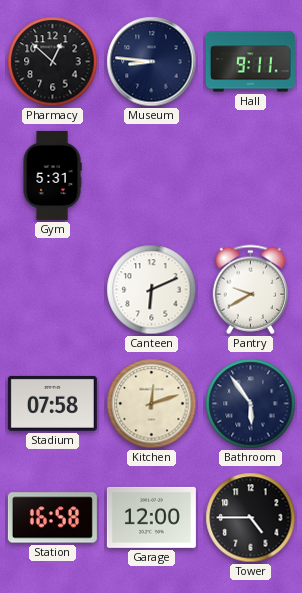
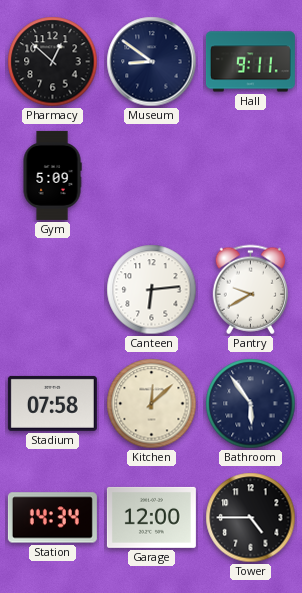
Museum: 8:46 -> 8:51
Gym: 5:31 -> 5:09
Canteen: 6:11 -> 6:14
Kitchen: 12:12 -> 12:08
Station: 16:58 -> 14:34
